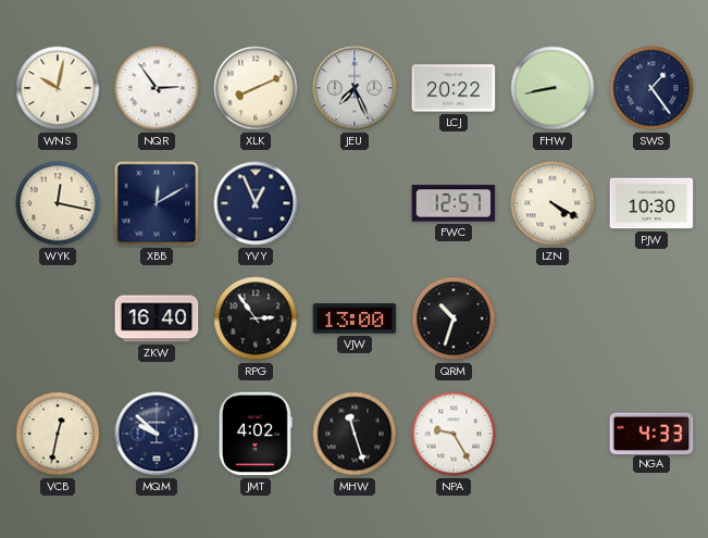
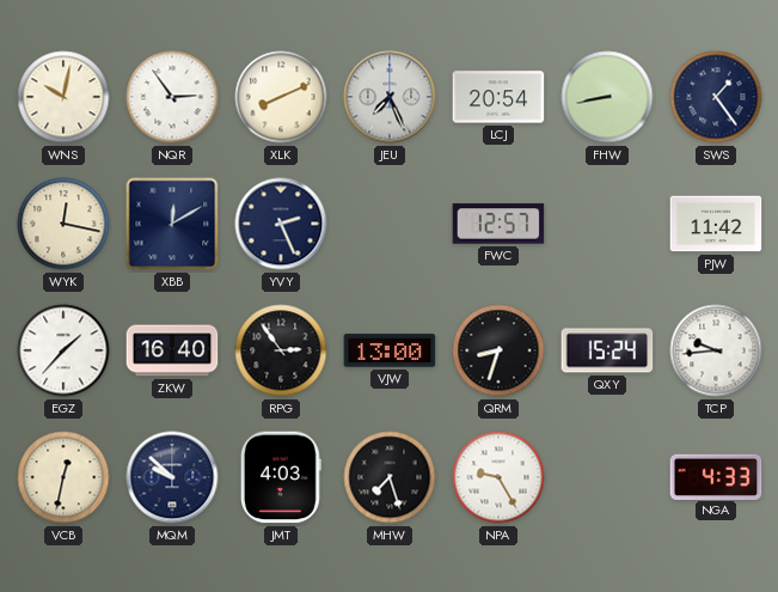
LCJ: 20:22 -> 20:54
YVY: 12:56 -> 2:26
LZN: 4:20 -> none
PJW: 10:30 -> 11:42
EGZ: none -> 1:37
QRM: 10:33 -> 8:33
QXY: none -> 15:24
TCP: none -> 9:44
JMT: 4:02 -> 4:03
MHW: 11:27 -> 7:27
